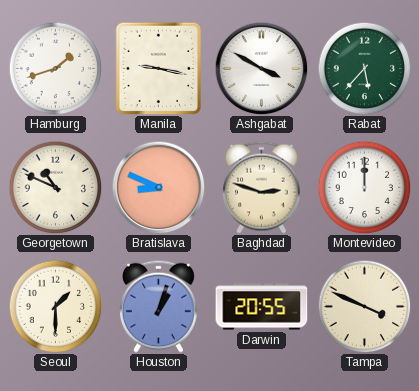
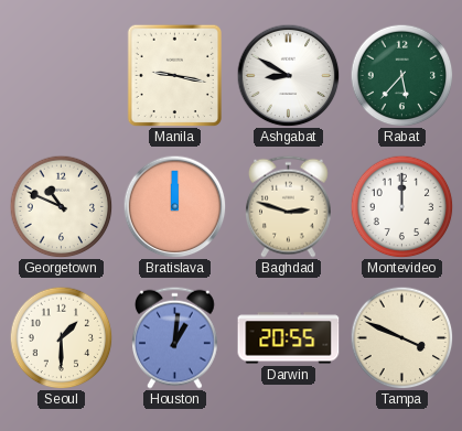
Hamburg: 1:42 -> none
Ashgabat: 3:50 -> 8:50
Bratislava: 8:49 -> 12:00
Houston: 1:03 -> 1:01
